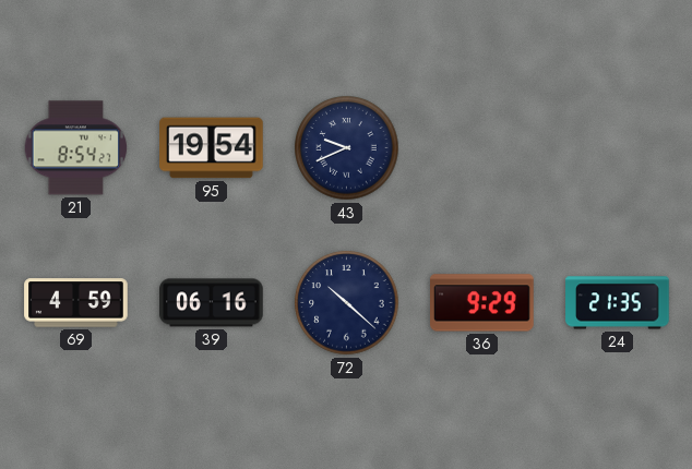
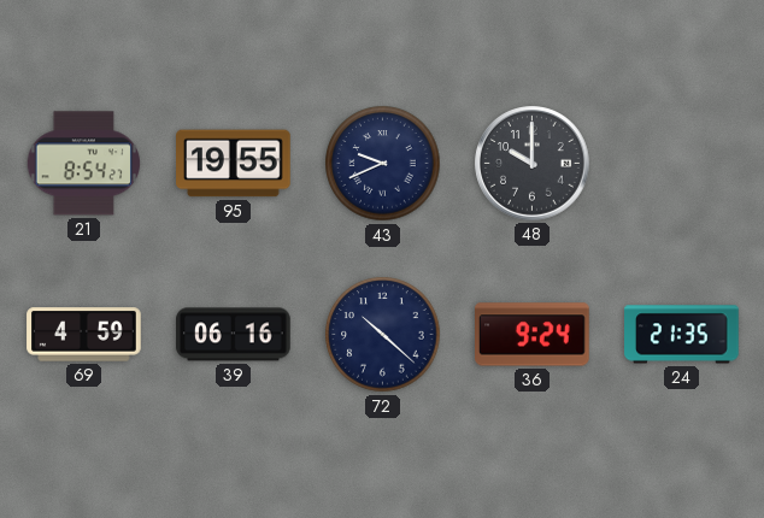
95: 19:54 -> 19:55
48: none -> 10:00
36: 9:29 -> 9:24
